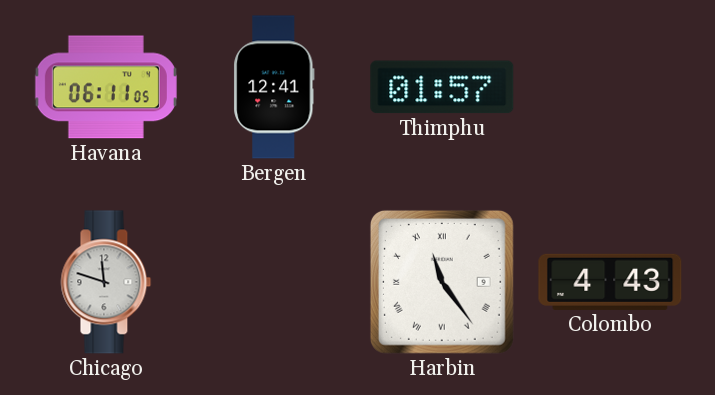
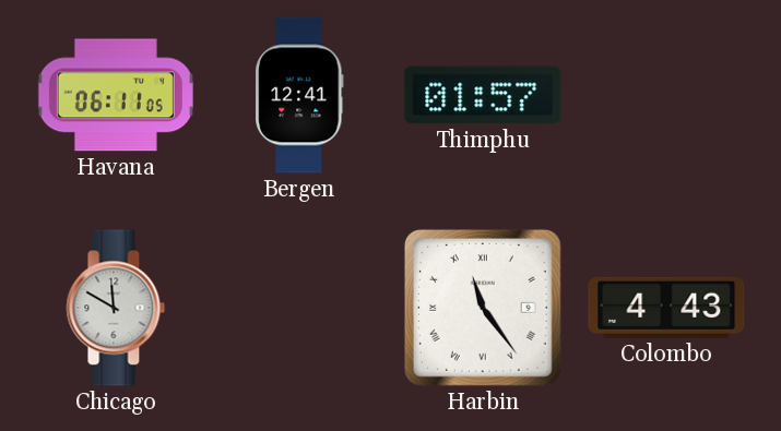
Chicago: 11:48 -> 11:50
